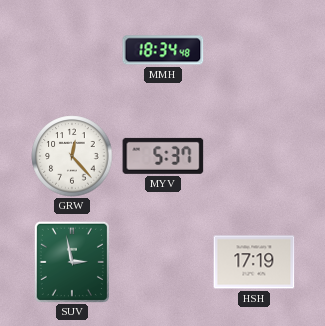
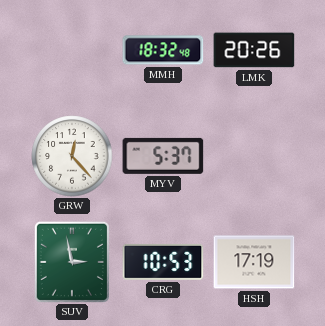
MMH: 18:34 -> 18:32
LMK: none -> 20:26
CRG: none -> 10:53
